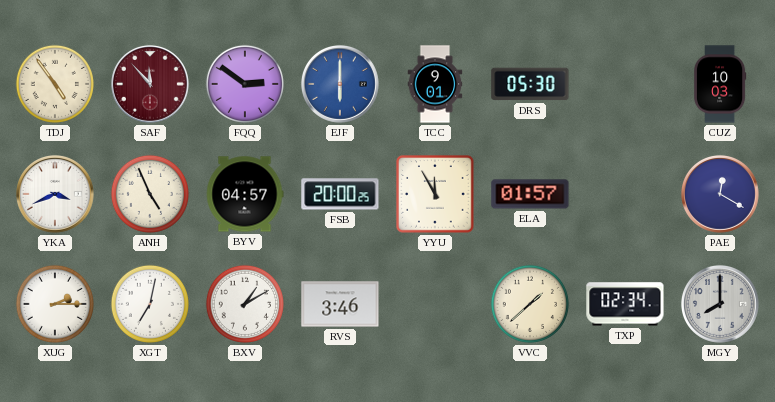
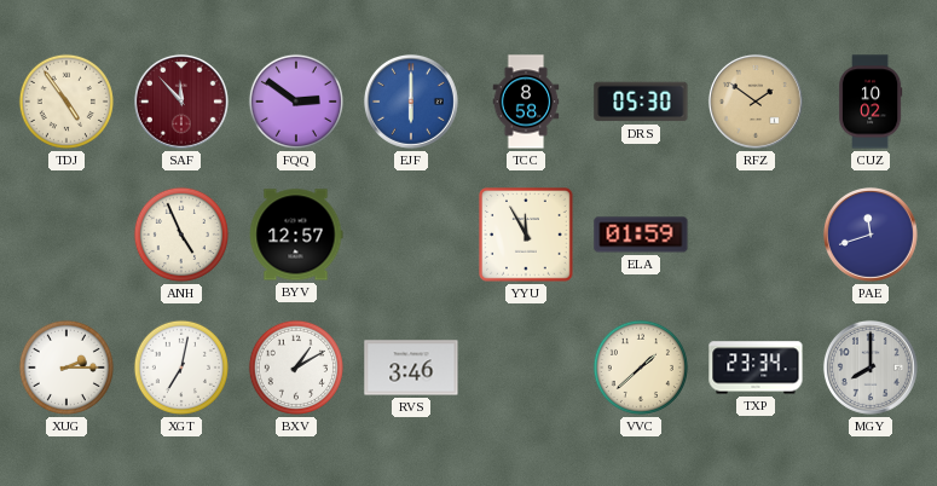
TCC: 9:01 -> 8:58
RFZ: none -> 1:51
CUZ: 10:03 -> 10:02
YKA: 3:41 -> none
BYV: 04:57 -> 12:57
FSB: 20:00 -> none
ELA: 01:57 -> 01:59
PAE: 12:20 -> 11:42
TXP: 02:34 -> 23:34
